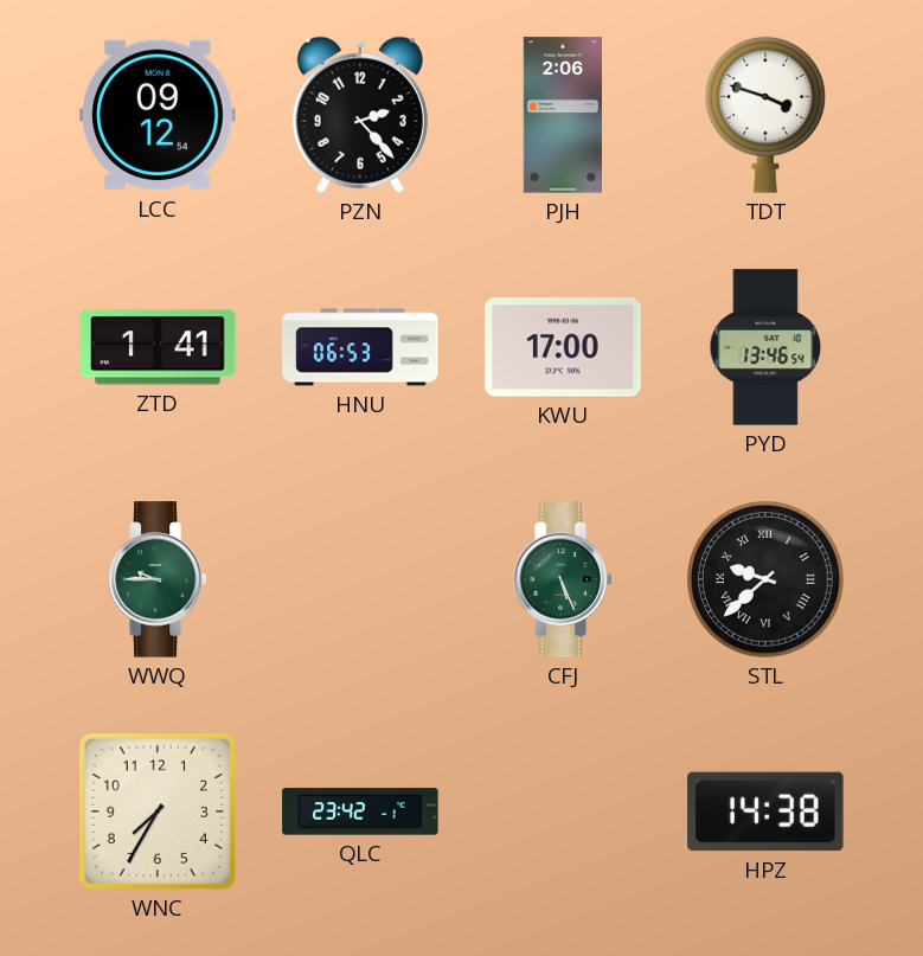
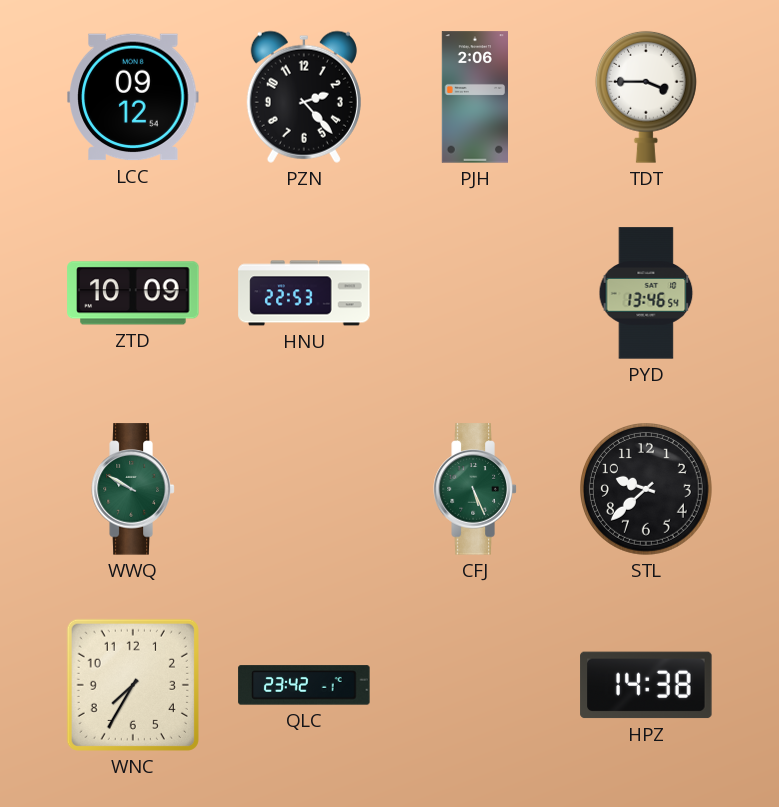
TDT: 3:48 -> 3:45
ZTD: 1:41 -> 10:09
HNU: 06:53 -> 22:53
KWU: 17:00 -> none
WWQ: 9:45 -> 9:50
STL numerals: Roman -> Arabic
